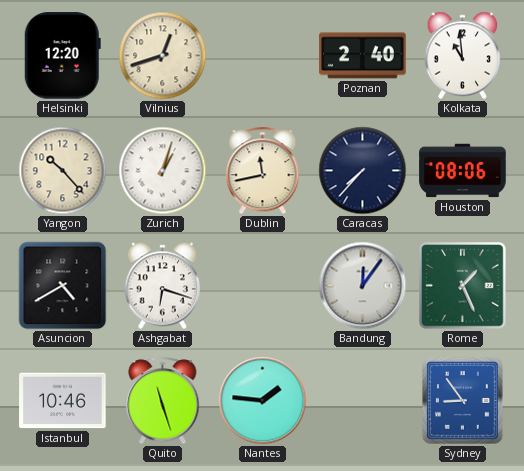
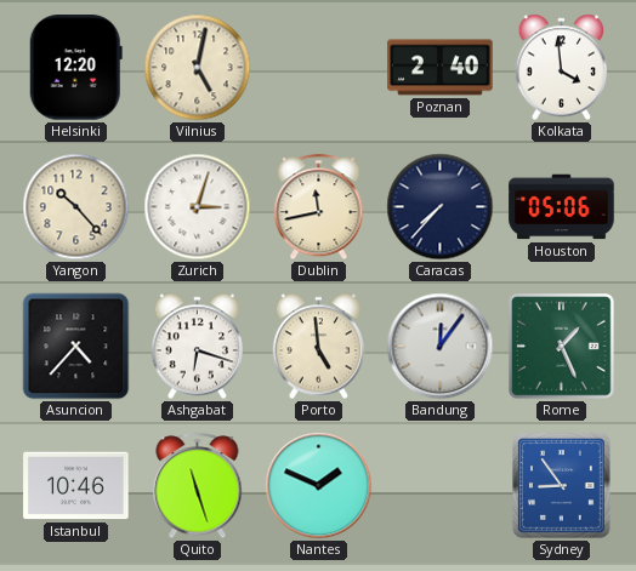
Vilnius: 12:42 -> 5:02
Kolkata: 10:59 -> 3:59
Zurich: 1:03 -> 3:03
Houston: 08:06 -> 05:06
Asuncion: 4:40 -> 4:37
Porto: none -> 4:59
Nantes: 1:46 -> 1:49
